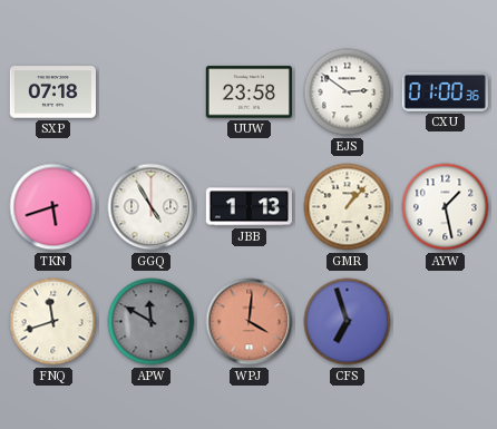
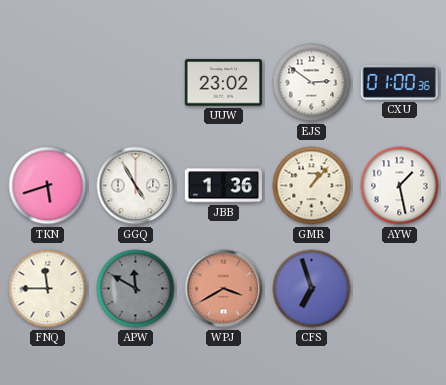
SXP: 07:18 -> none
UUW: 23:58 -> 23:02
JBB: 1:13 -> 1:36
FNQ: 11:42 -> 11:45
WPJ: 4:01 -> 3:40
